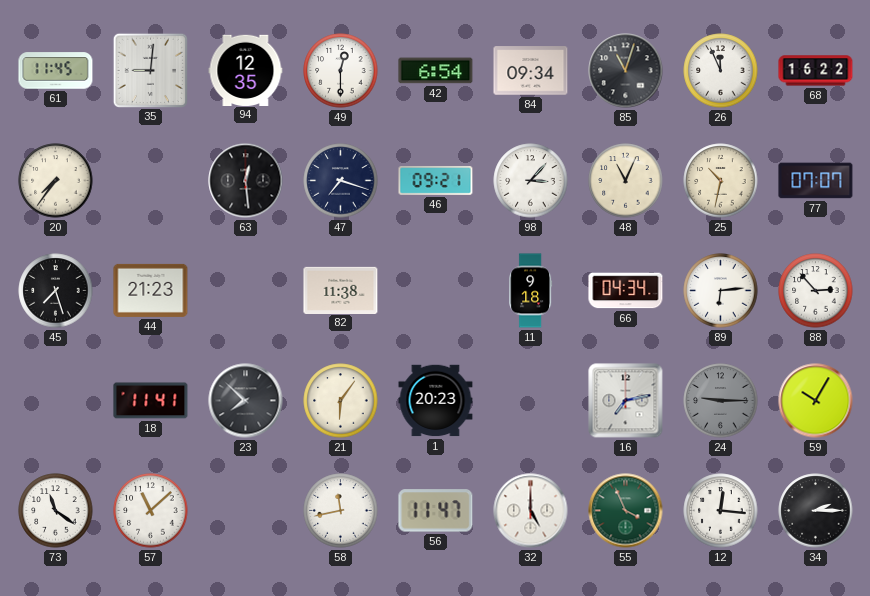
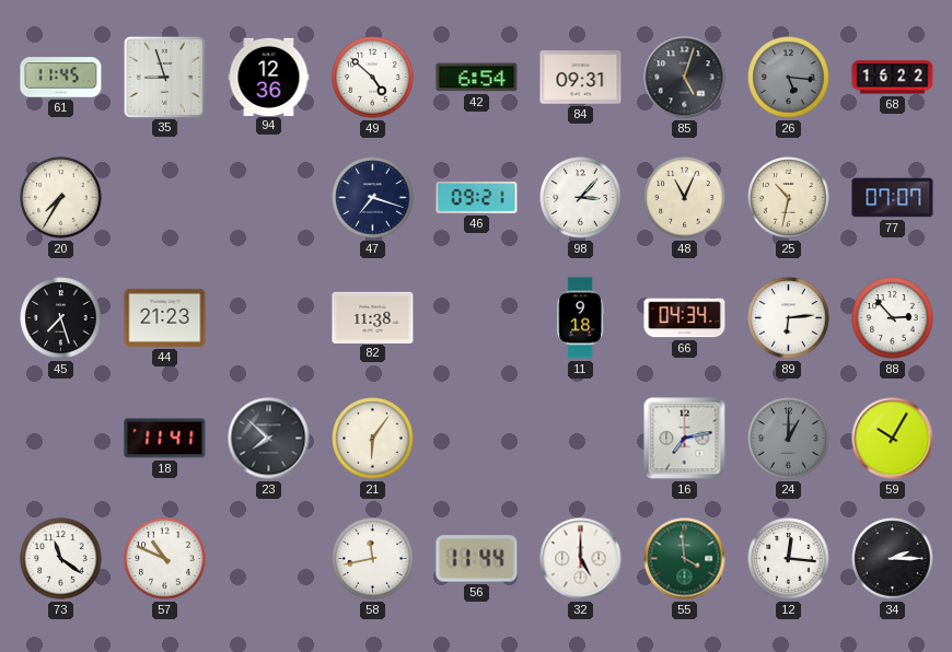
35: 9:01 -> 8:57
94: 12:35 -> 12:36
49: 12:30 -> 4:52
84: 09:34 -> 09:31
85: 11:03 -> 5:03
26: 11:56 -> 5:16
26 dial: white -> grey
20: 7:36 -> 7:35
63: 12:29 -> none
1: 20:23 -> none
24: 9:15 -> 1:00
57: 11:08 -> 10:49
56: 11:47 -> 11:44
55: 3:56 -> 3:59
